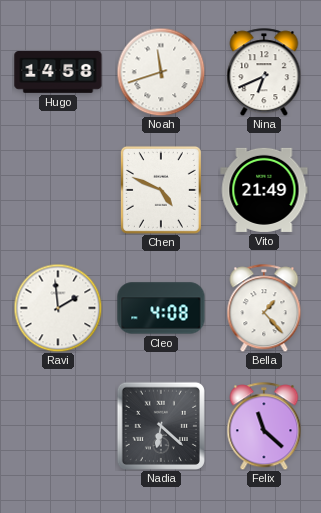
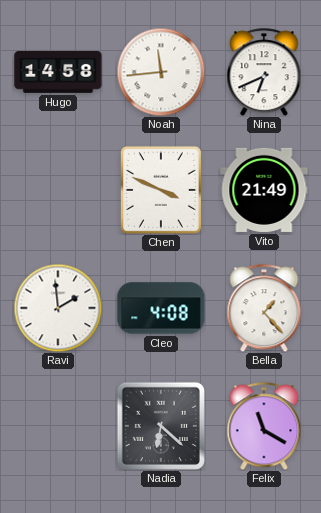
Noah: 11:42 -> 11:44
Chen: 4:49 -> 3:49
Felix: 11:22 -> 11:20
